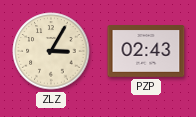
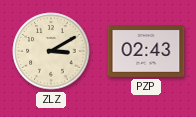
ZLZ: 3:05 -> 3:10
